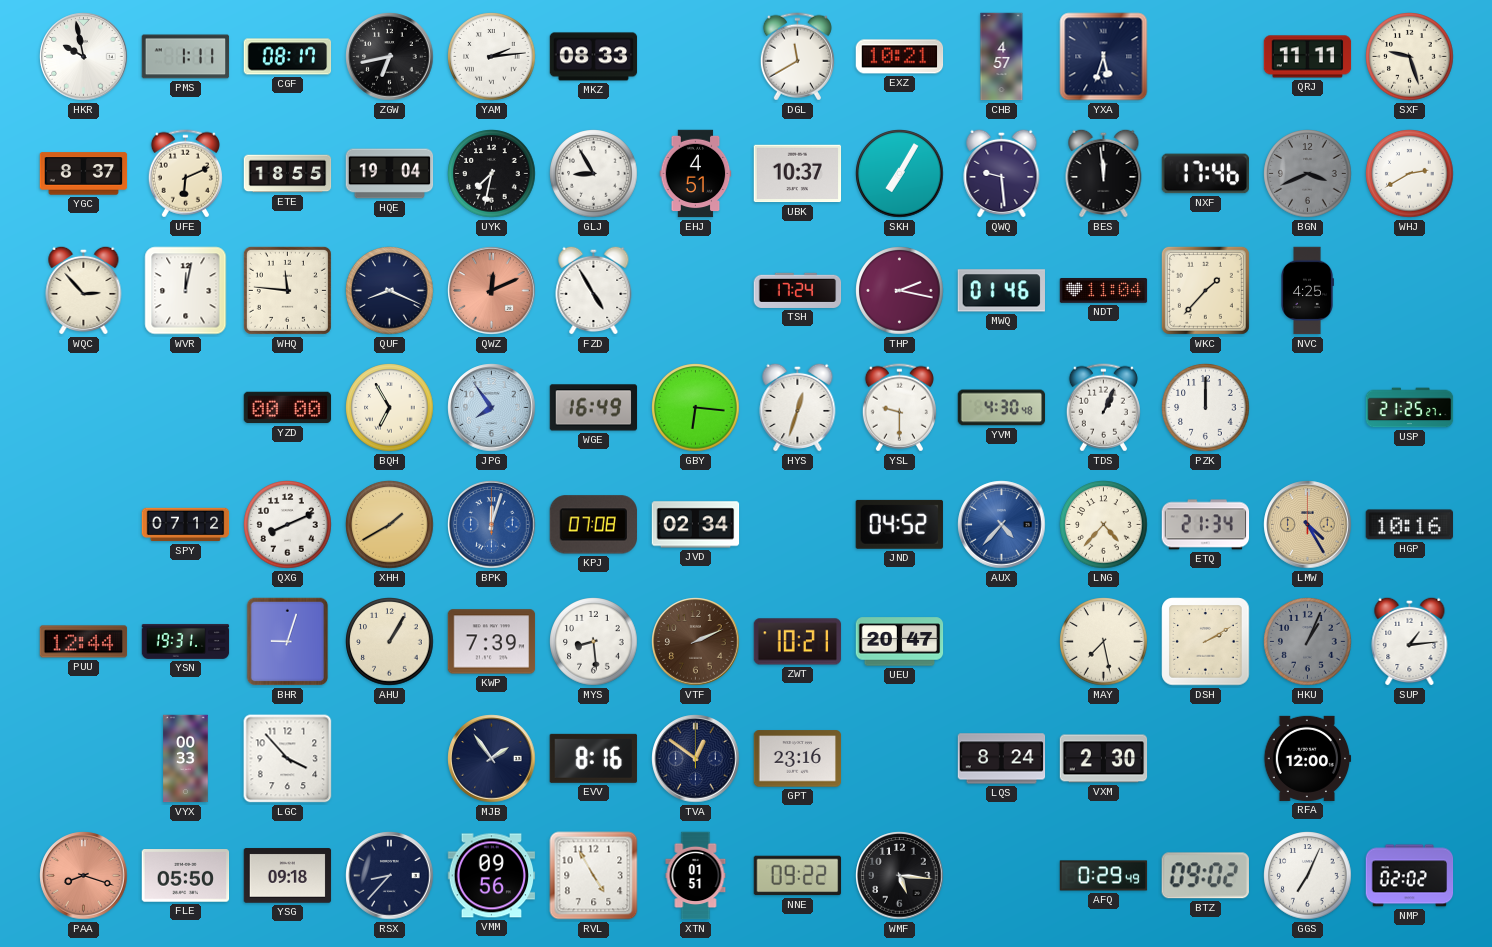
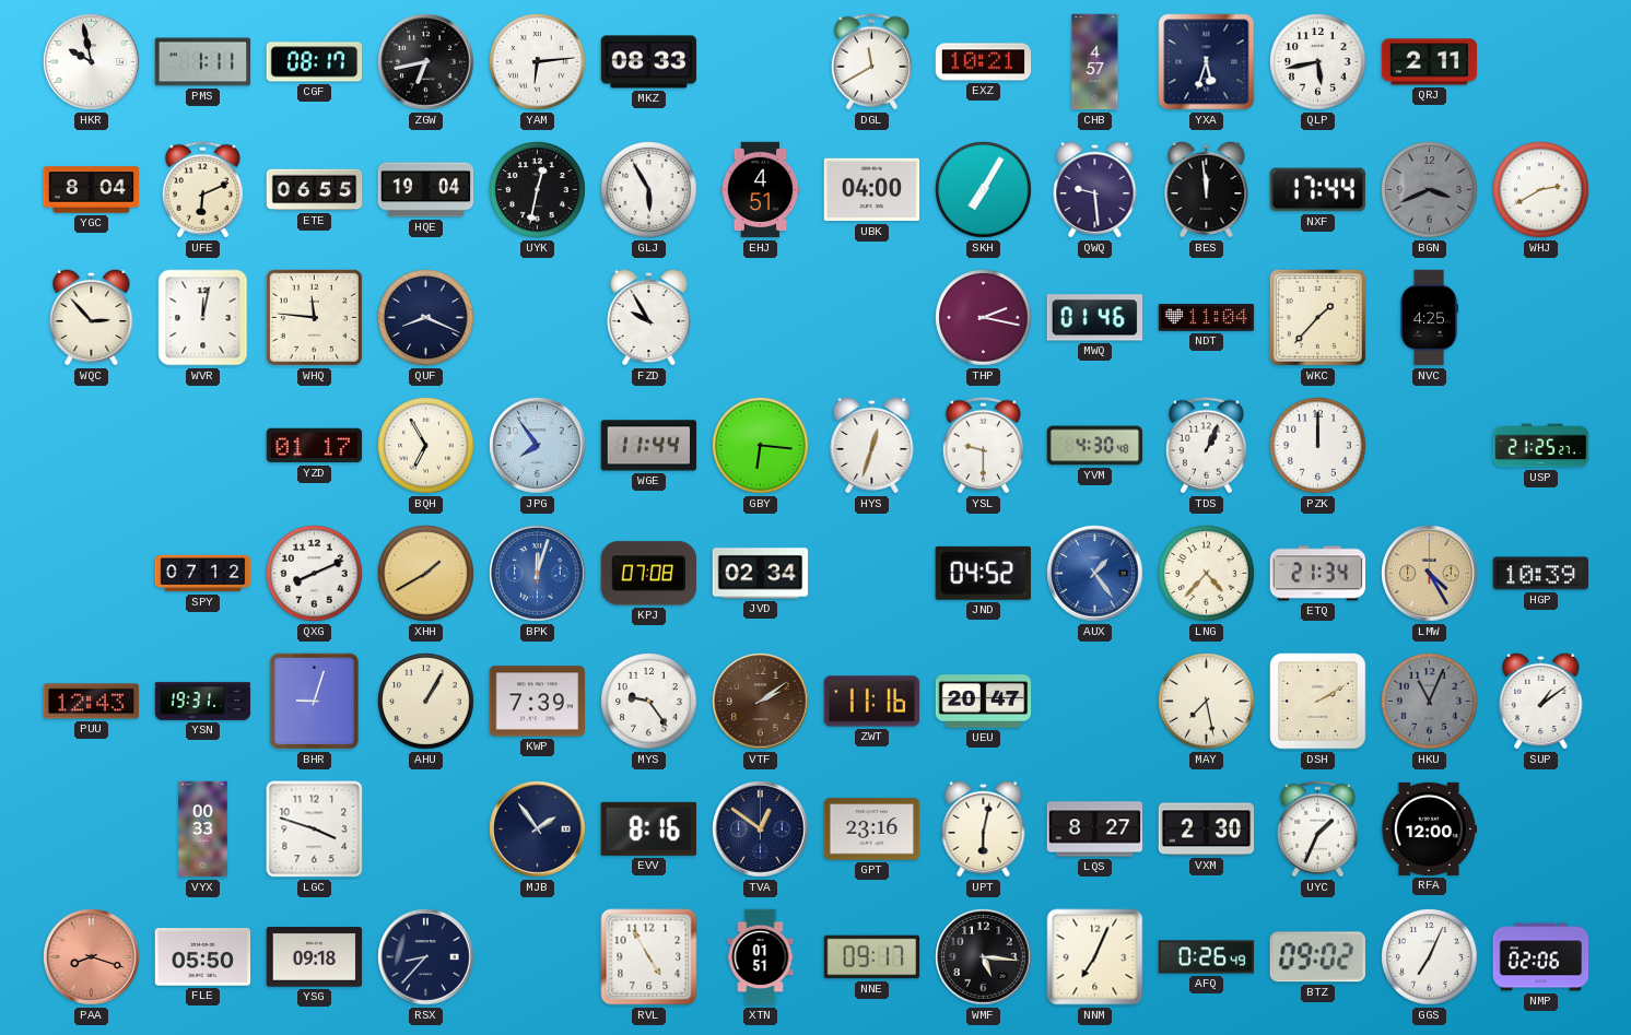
YAM: 2:14 -> 6:14
QLP: none -> 5:43
QRJ: 11:11 -> 2:11
SXF: 9:27 -> none
YGC: 8:37 -> 8:04
ETE: 18:55 -> 06:55
UYK: 7:32 -> 12:32
GLJ: 8:55 -> 5:55
UBK: 10:37 -> 04:00
NXF: 17:46 -> 17:44
QWZ: 12:11 -> none
FZD: 4:55 -> 9:55
TSH: 17:24 -> none
YZD: 00:00 -> 01:17
WGE: 16:49 -> 11:44
AUX: 4:37 -> 1:24
HGP: 10:16 -> 10:39
PUU: 12:44 -> 12:43
MYS: 8:29 -> 9:24
VTF: 2:11 -> 2:09
ZWT: 10:21 -> 11:16
HKU: 1:04 -> 11:04
SUP: 1:14 -> 1:09
LGC: 3:53 -> 3:48
UPT: none -> 6:02
LQS: 8:24 -> 8:27
UYC: none -> 1:34
VMM: 09:56 -> none
NNE: 09:22 -> 09:17
NNM: none -> 7:04
AFQ: 0:29 -> 0:26
NMP: 02:02 -> 02:06
